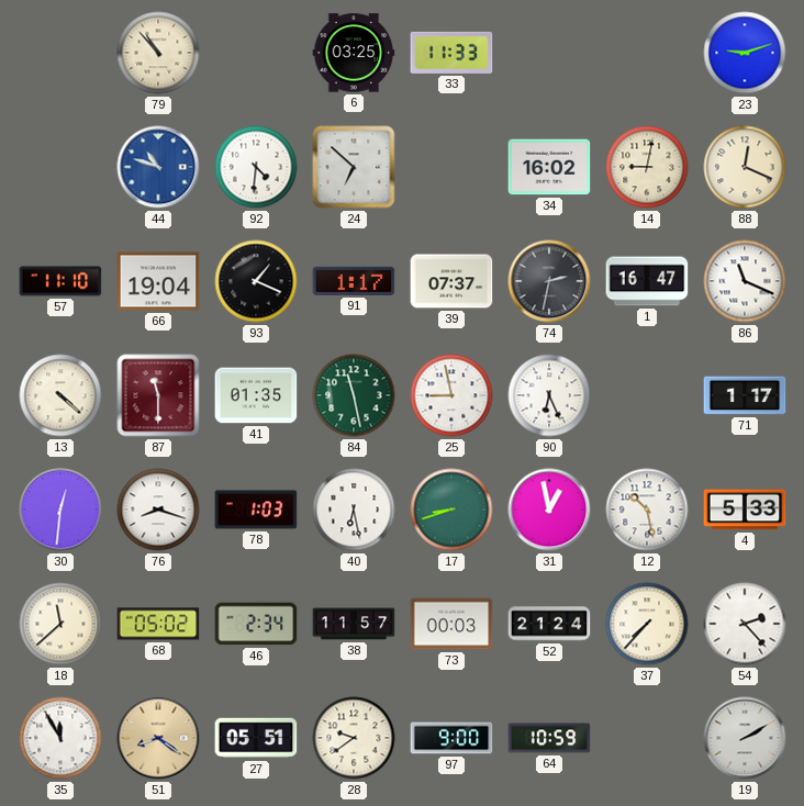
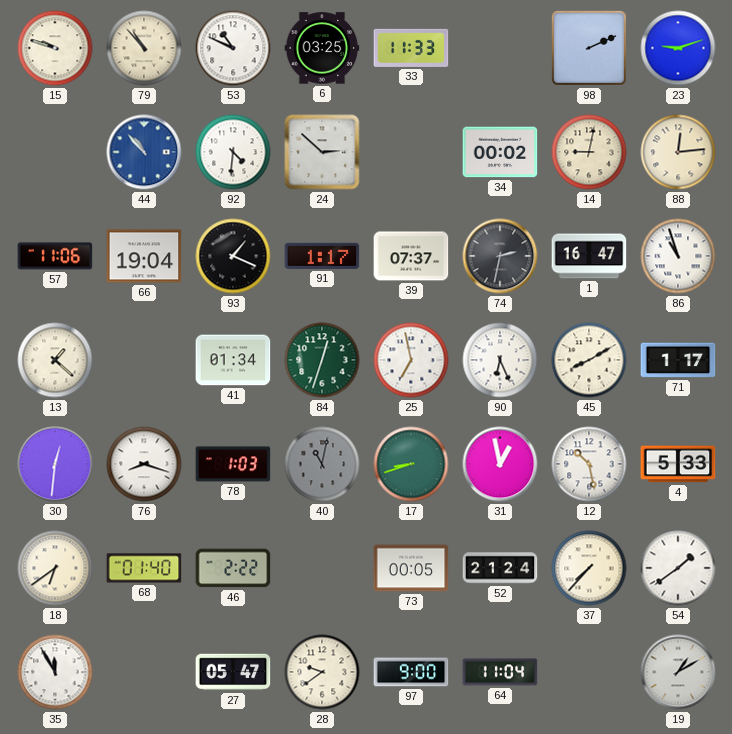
15: none -> 9:48
53: none -> 10:49
98: none -> 2:11
44: 10:48 -> 10:53
24: 6:52 -> 2:52
34: 16:02 -> 00:02
88: 12:19 -> 12:14
57: 11:10 -> 11:06
86: 11:19 -> 10:57
13: 4:22 -> 1:22
87: 11:30 -> none
41: 01:35 -> 01:34
84: 11:28 -> 12:33
25: 8:58 -> 6:58
45: none -> 8:10
40: 6:28 -> 11:02
40 dial: white -> grey
18: 11:38 -> 6:39
68: 05:02 -> 01:40
46: 2:34 -> 2:22
38: 11:57 -> none
73: 00:03 -> 00:05
54: 2:23 -> 1:39
51: 8:21 -> none
27: 05:51 -> 05:47
64: 10:59 -> 11:04
19: 2:10 -> 1:10
